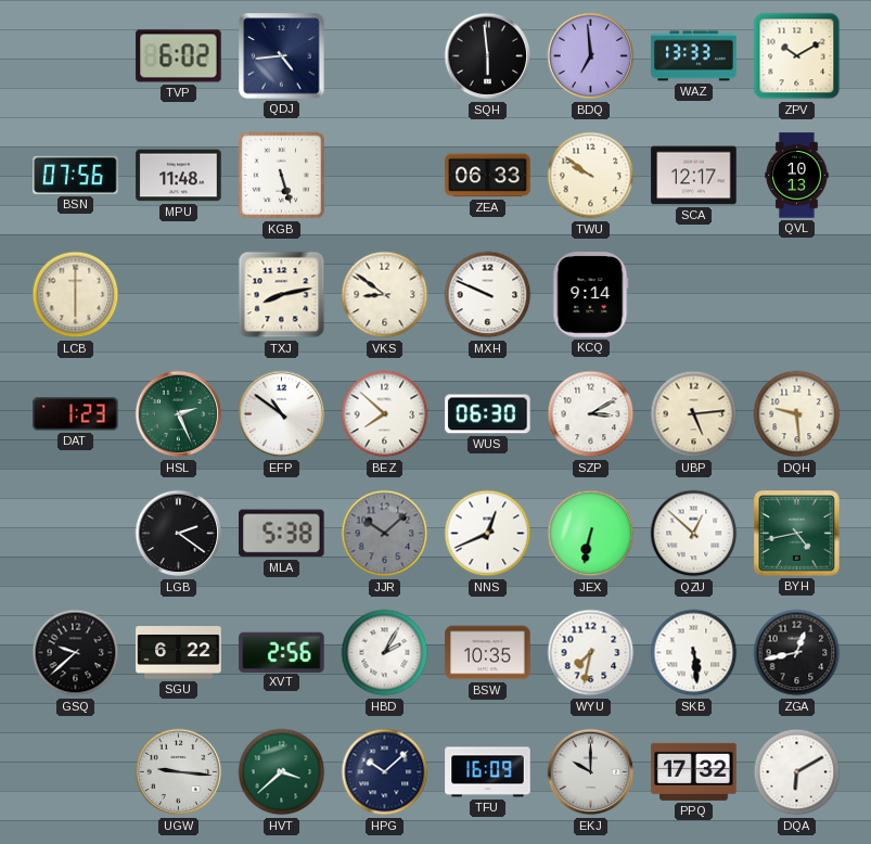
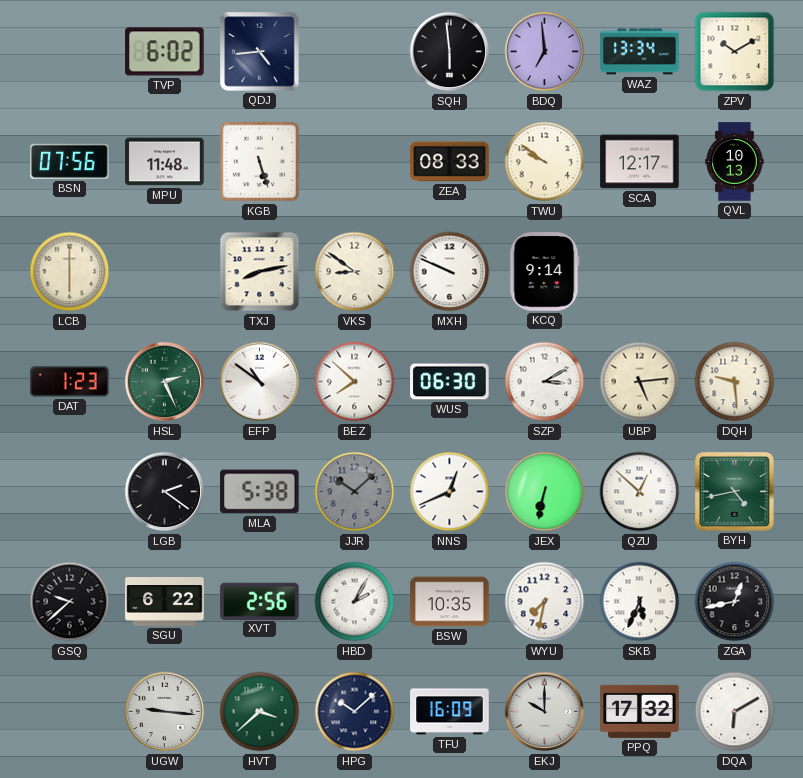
WAZ: 13:33 -> 13:34
ZEA: 06:33 -> 08:33
SKB: 5:29 -> 5:34
